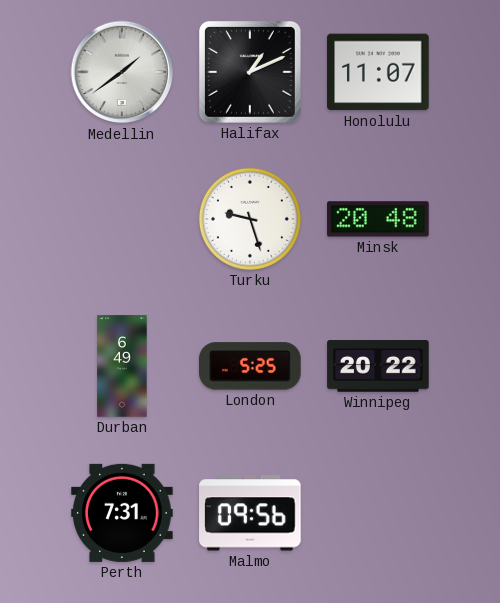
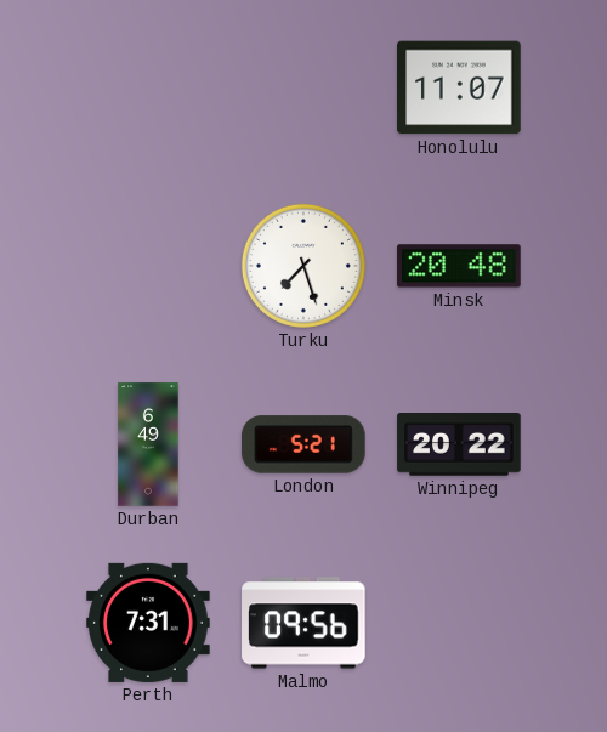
Medellin: 1:39 -> none
Halifax: 1:11 -> none
Turku: 9:27 -> 7:27
London: 5:25 -> 5:21
